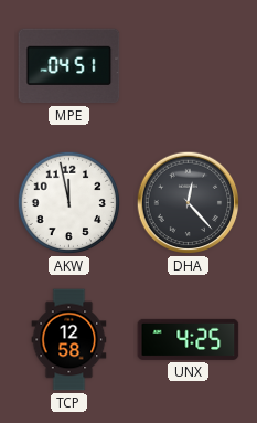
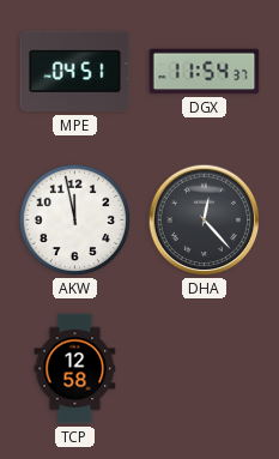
DGX: none -> 11:54
UNX: 4:25 -> none
